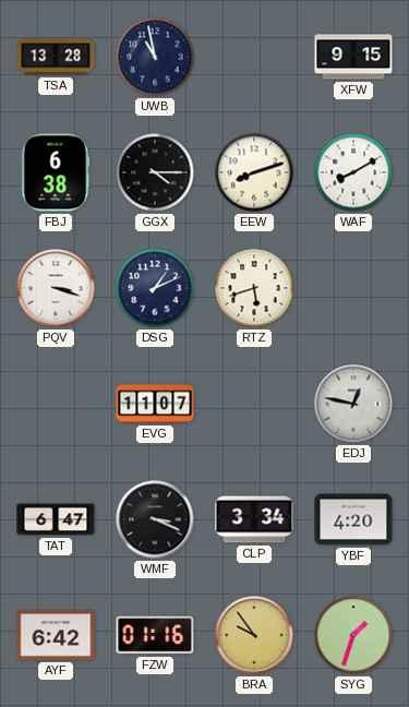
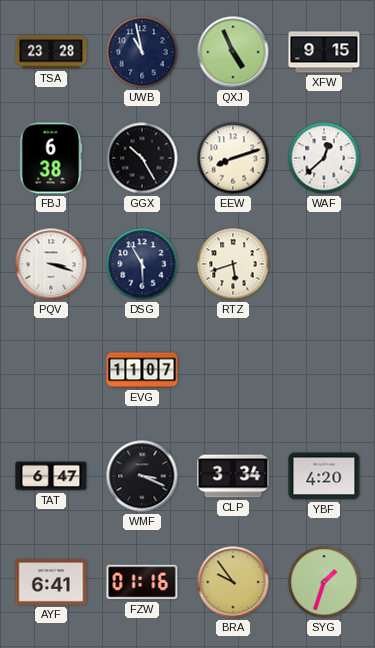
TSA: 13:28 -> 23:28
QXJ: none -> 4:56
GGX: 4:15 -> 10:25
WAF: 8:10 -> 12:38
DSG: 1:11 -> 5:55
EDJ: 12:47 -> none
AYF: 6:42 -> 6:41
